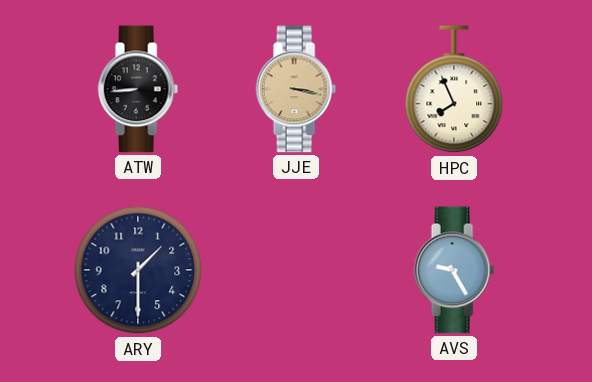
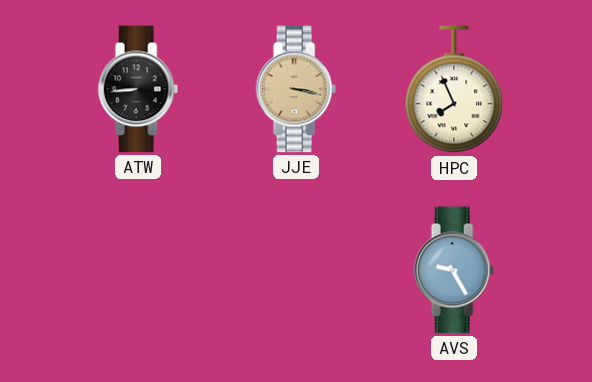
ARY: 1:30 -> none
